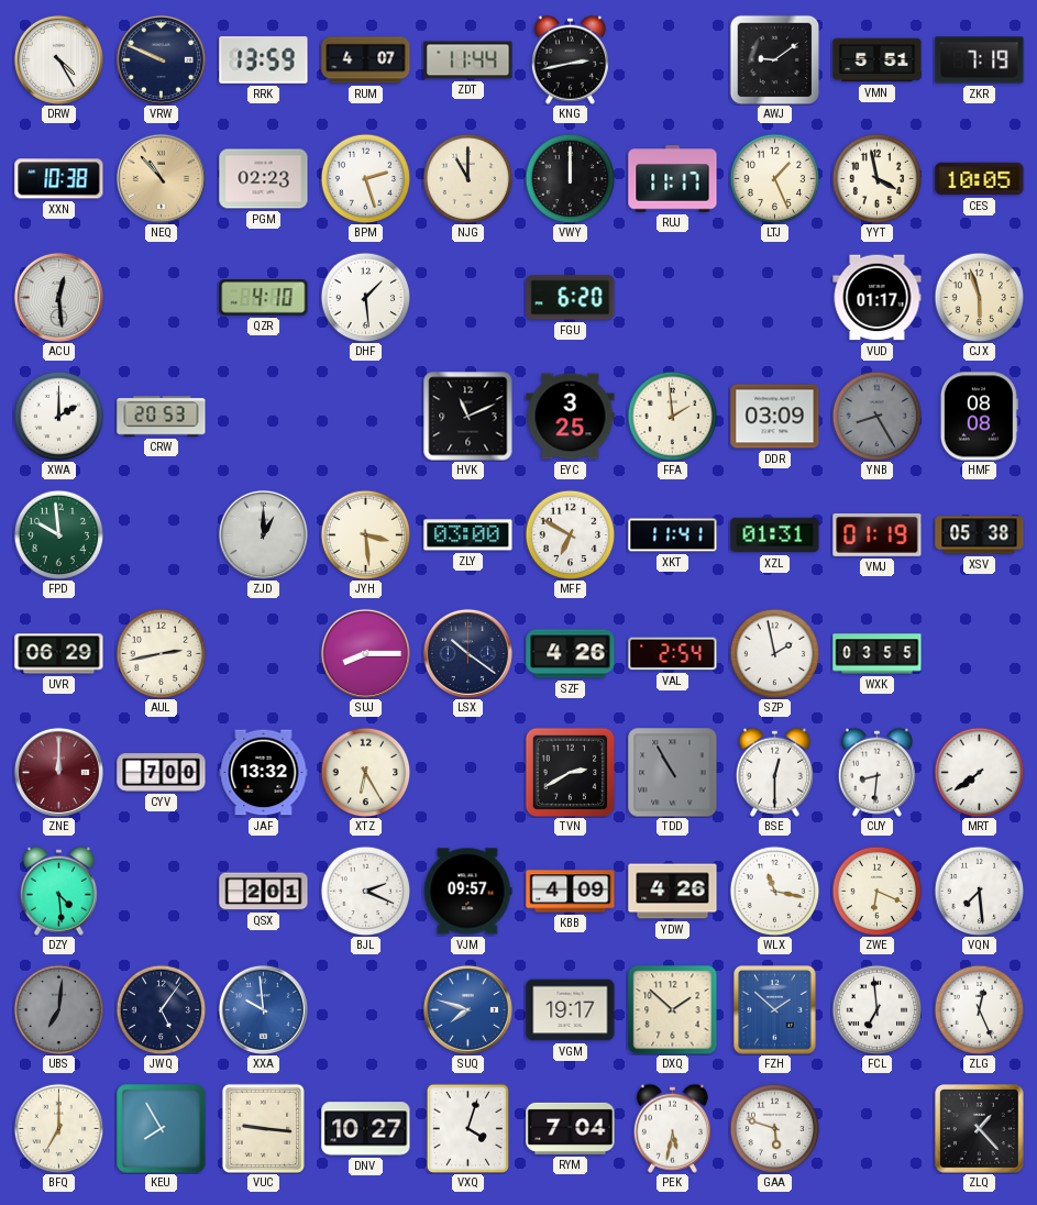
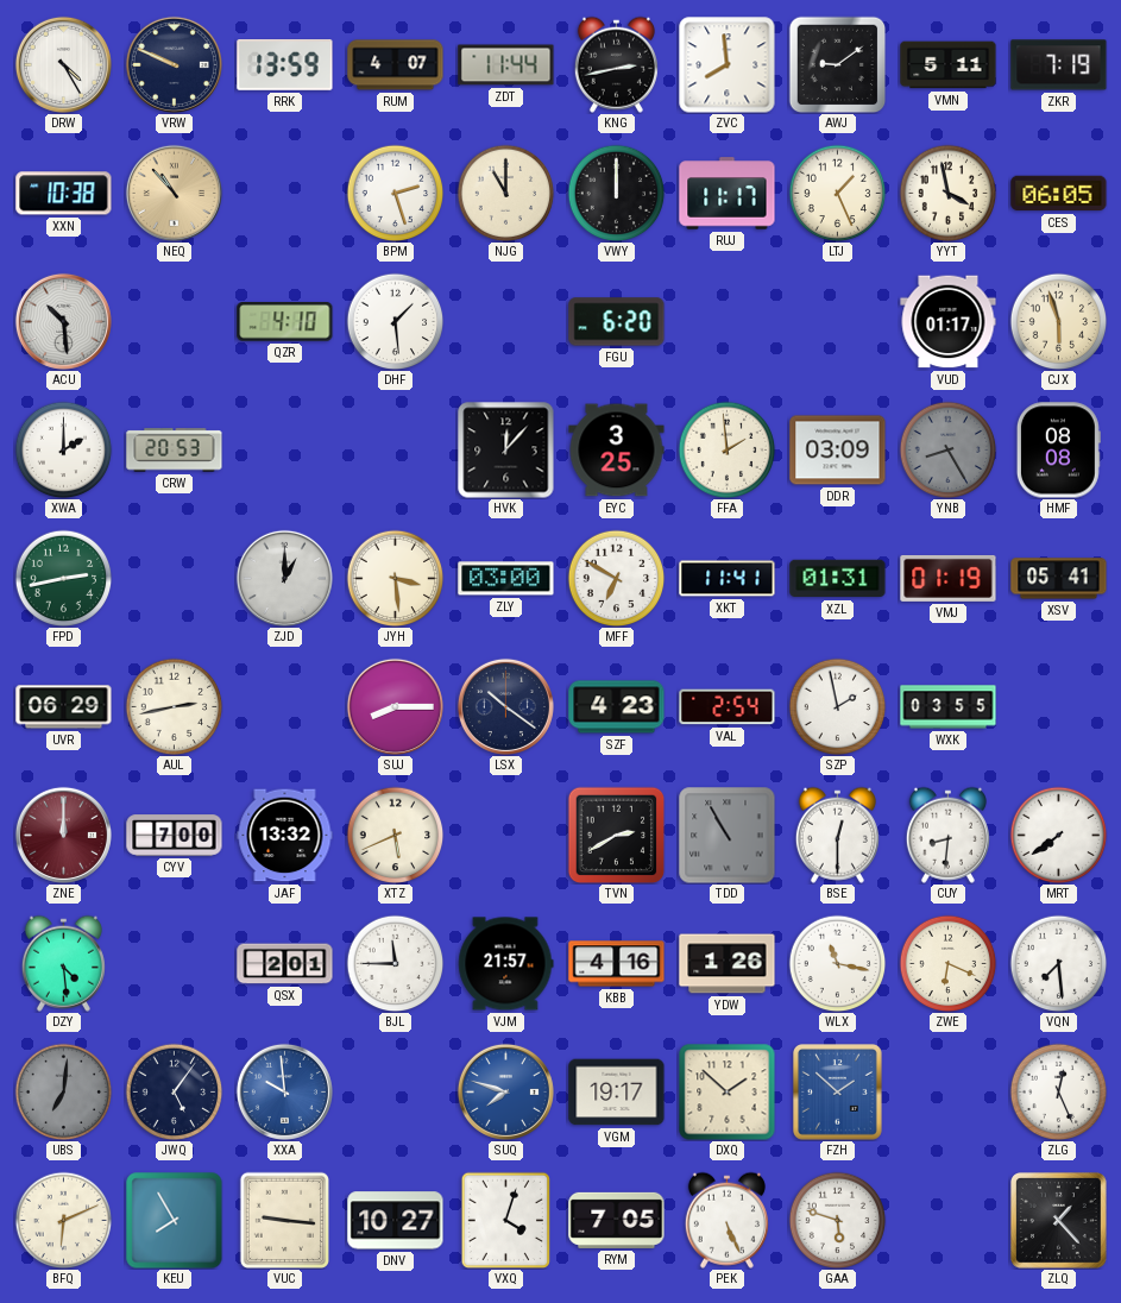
ZVC: none -> 7:59
VMN: 5:51 -> 5:11
PGM: 02:23 -> none
CES: 10:05 -> 06:05
ACU: 12:29 -> 10:29
HVK: 11:11 -> 12:07
FPD: 9:59 -> 2:43
XSV: 05:38 -> 05:41
SZF: 4:26 -> 4:23
XTZ: 6:25 -> 5:41
BJL: 2:19 -> 11:45
VJM: 09:57 -> 21:57
KBB: 4:09 -> 4:16
YDW: 4:26 -> 1:26
FCL: 6:59 -> none
BFQ: 7:00 -> 6:11
RYM: 7:04 -> 7:05
PEK: 5:32 -> 5:26
